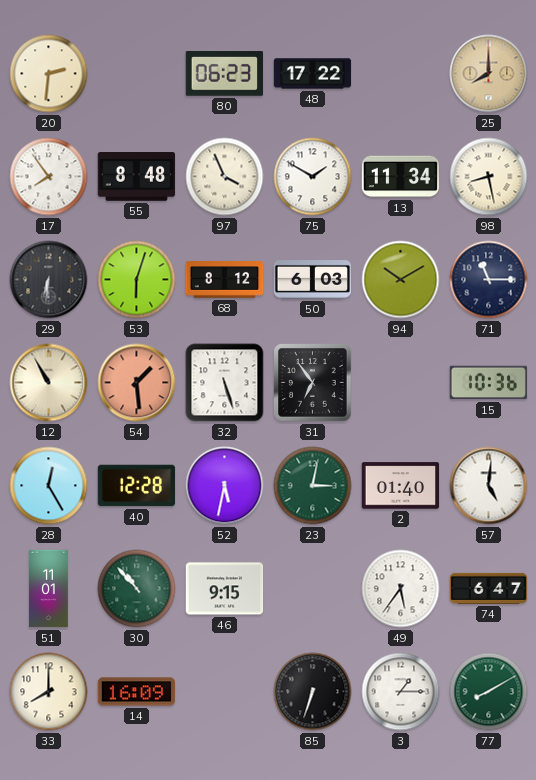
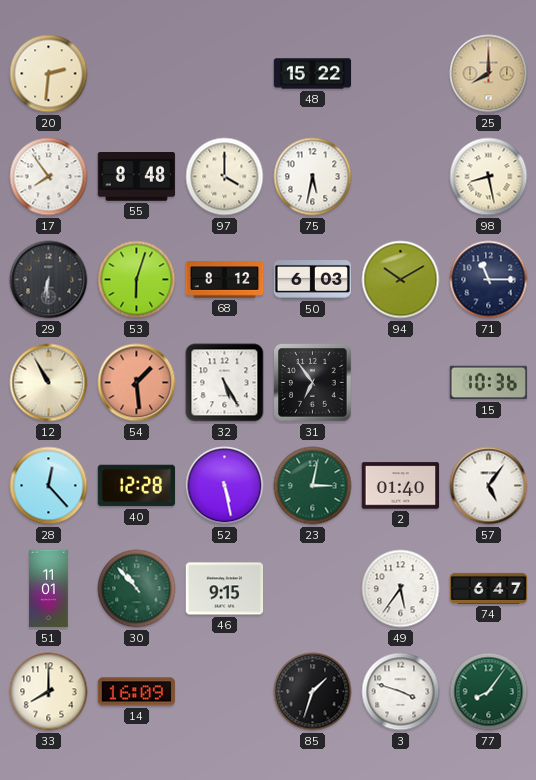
80: 06:23 -> none
48: 17:22 -> 15:22
97: 3:56 -> 4:00
75: 1:50 -> 5:32
13: 11:34 -> none
32: 5:27 -> 5:25
28: 12:25 -> 12:23
52: 5:32 -> 5:28
57: 5:01 -> 5:06
85: 6:33 -> 1:33
3: 1:15 -> 3:48
77: 8:10 -> 8:06
